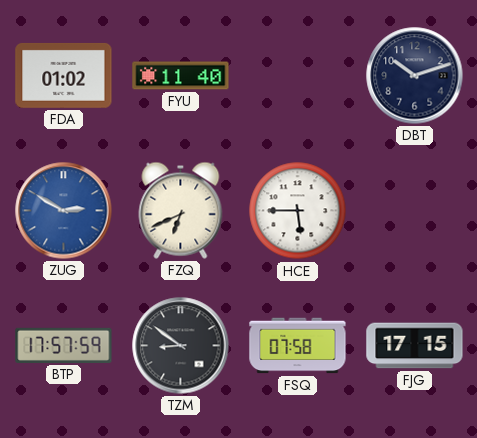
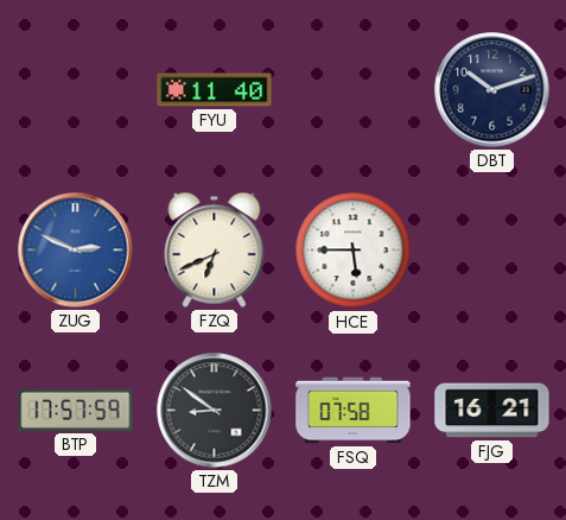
FDA: 01:02 -> none
ZUG: 2:50 -> 2:49
FJG: 17:15 -> 16:21
